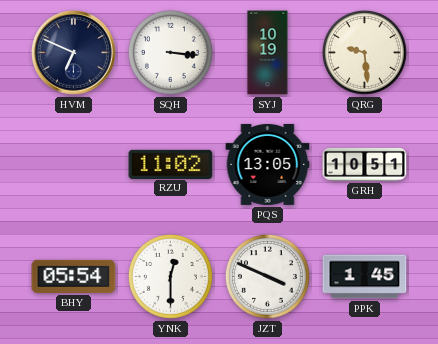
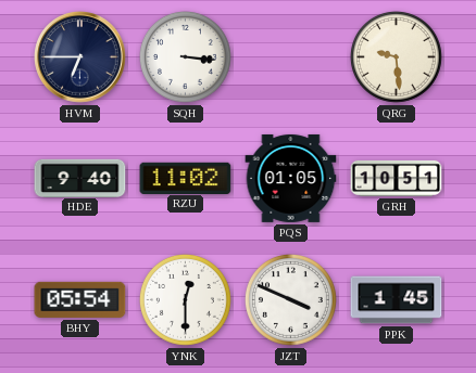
HVM: 6:49 -> 6:45
SYJ: 10:19 -> none
HDE: none -> 9:40
PQS: 13:05 -> 01:05
